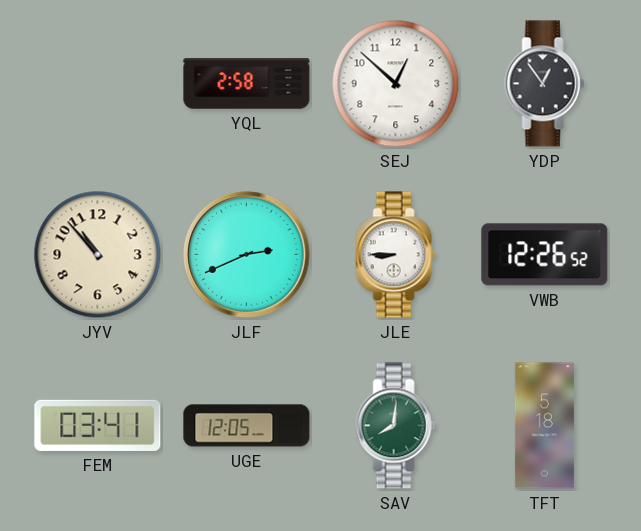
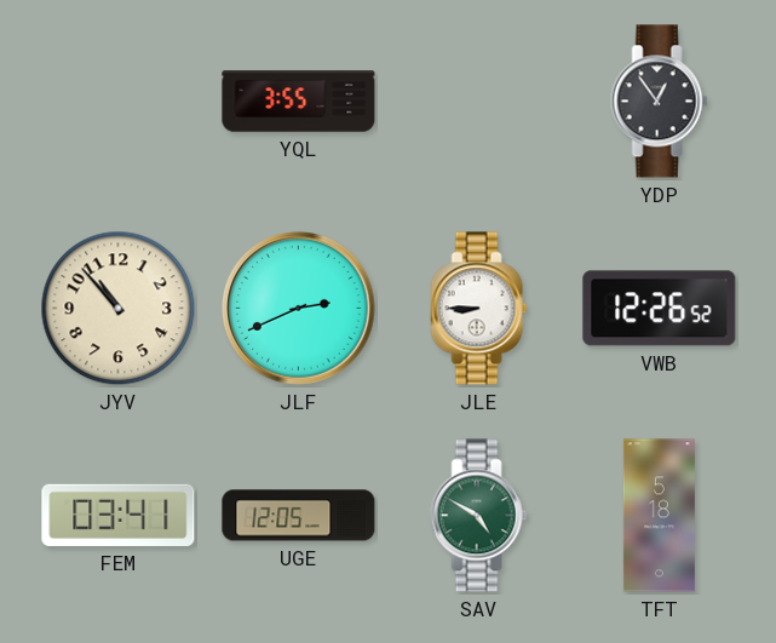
YQL: 2:58 -> 3:55
SEJ: 12:52 -> none
SAV: 8:01 -> 4:50
